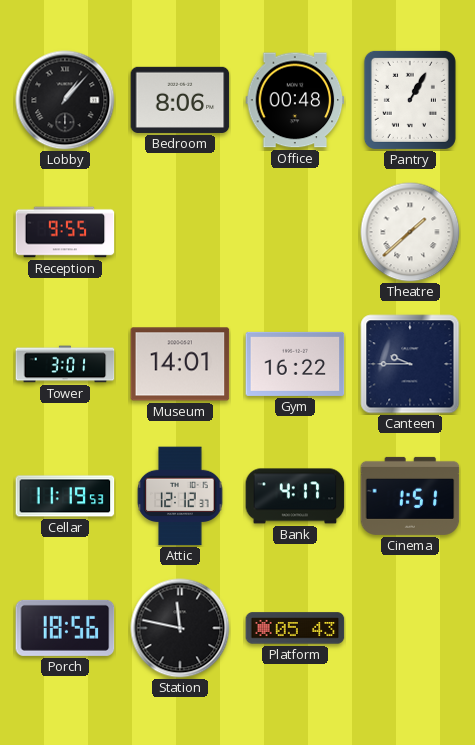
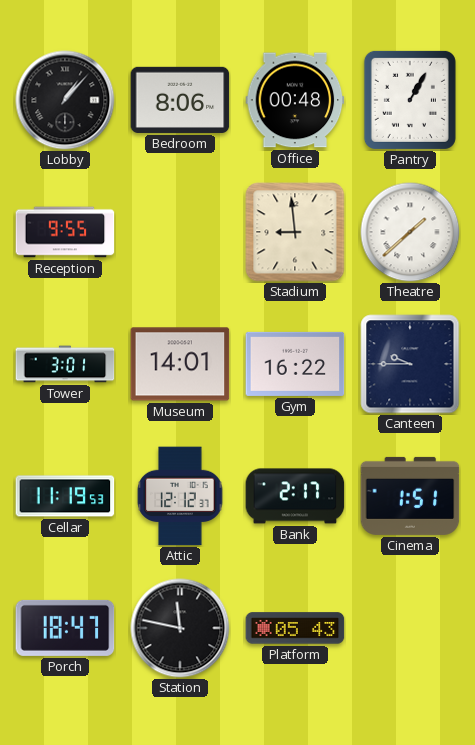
Stadium: none -> 8:59
Bank: 4:17 -> 2:17
Porch: 18:56 -> 18:47
